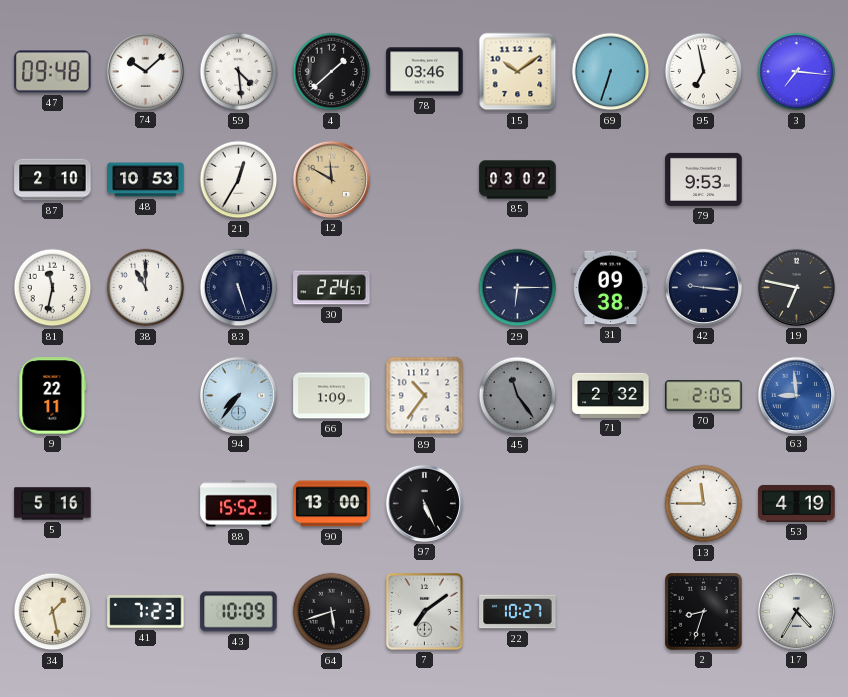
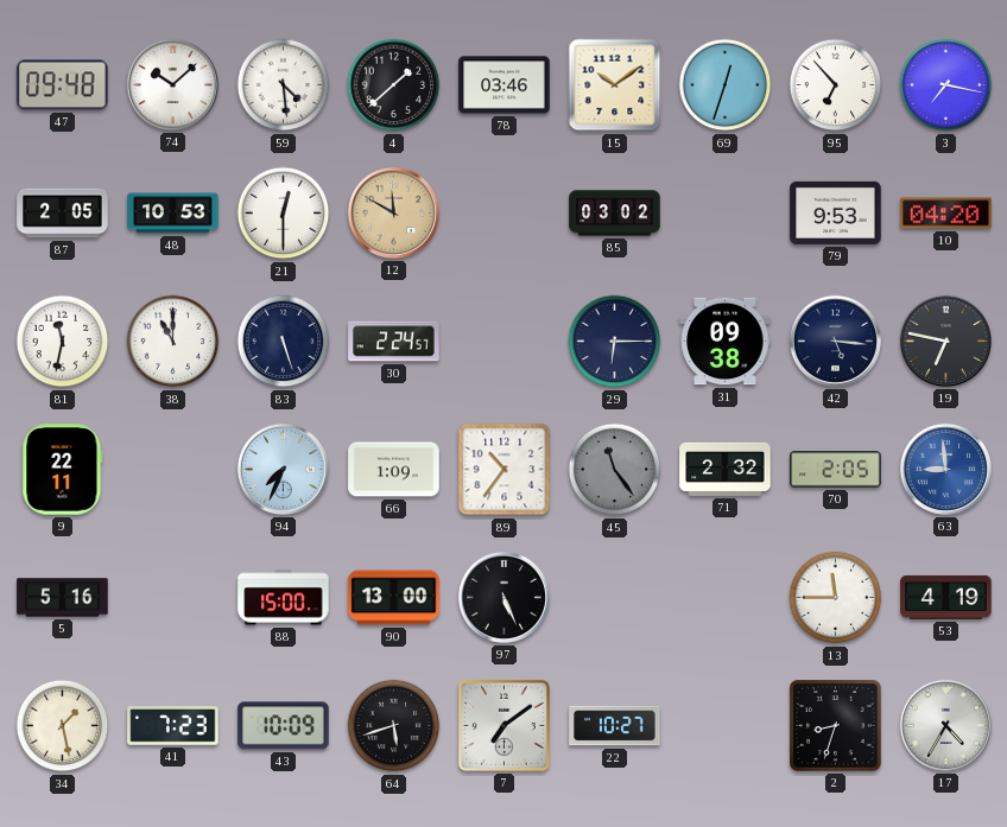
69: 6:33 -> 12:33
95: 6:58 -> 6:53
3: 7:16 -> 7:17
87: 2:10 -> 2:05
21: 12:35 -> 12:30
10: none -> 04:20
42: 9:16 -> 5:16
94: 7:36 -> 7:34
88: 15:52 -> 15:00
